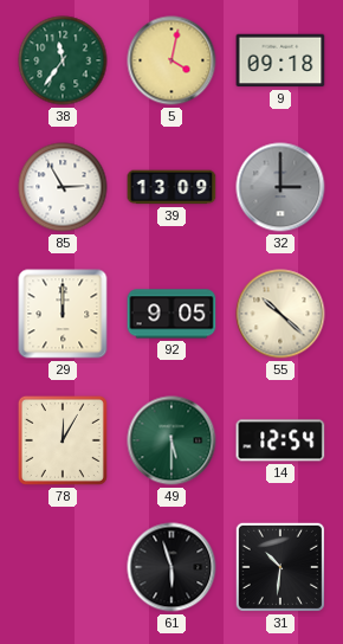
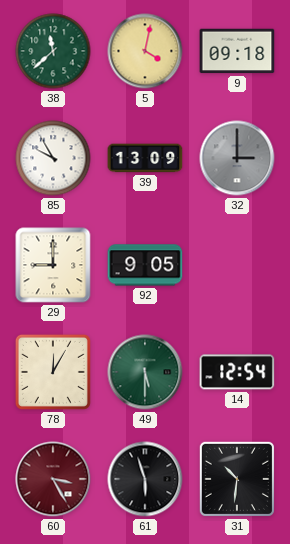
38: 11:36 -> 11:38
85: 2:55 -> 9:55
29: 12:00 -> 9:00
55: 10:22 -> none
60: none -> 3:25
